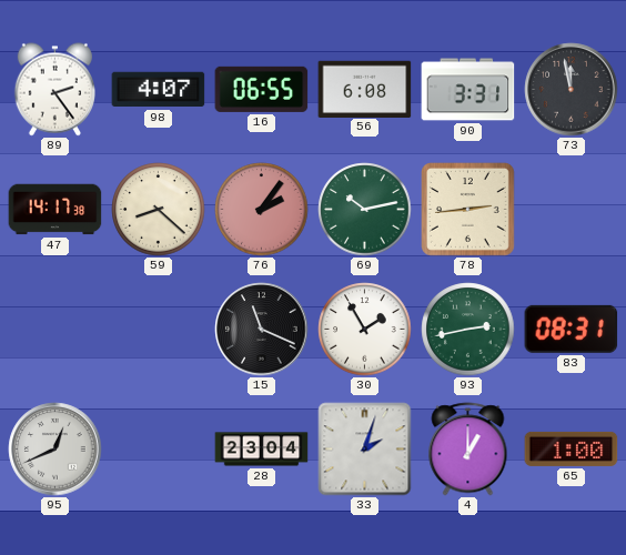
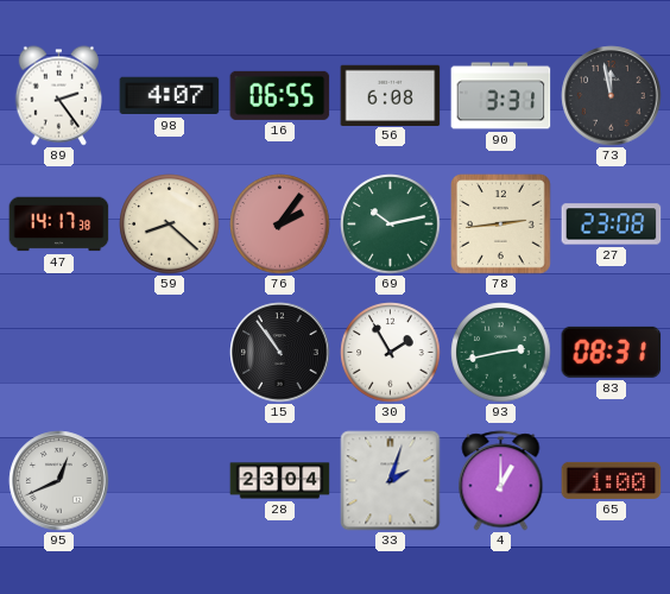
27: none -> 23:08
15: 11:19 -> 10:54
